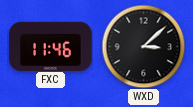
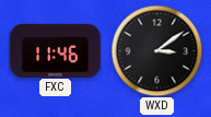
WXD: 3:08 -> 3:09
